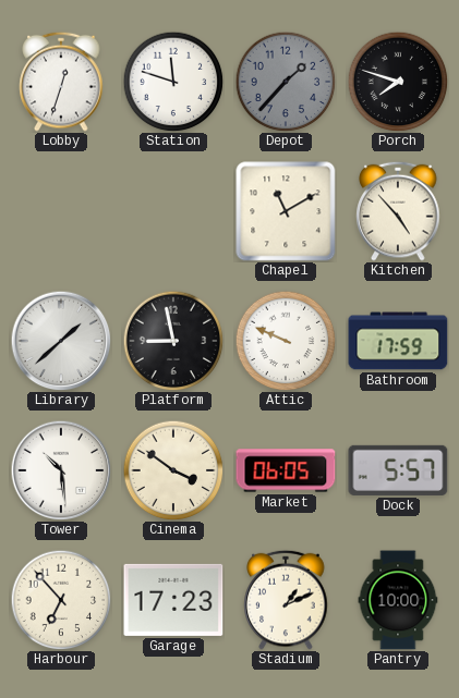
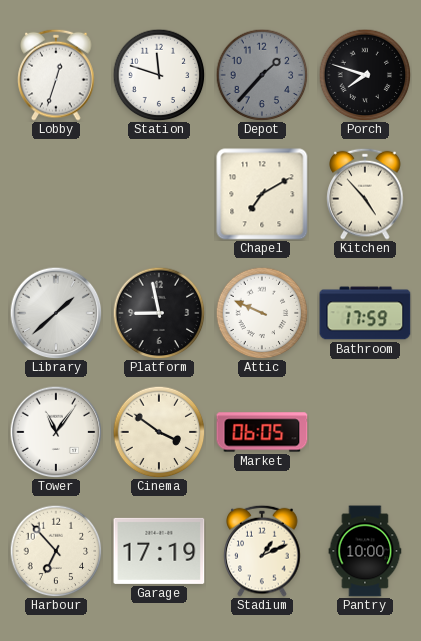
Chapel: 11:10 -> 7:10
Tower: 10:29 -> 11:06
Dock: 5:57 -> none
Garage: 17:23 -> 17:19
